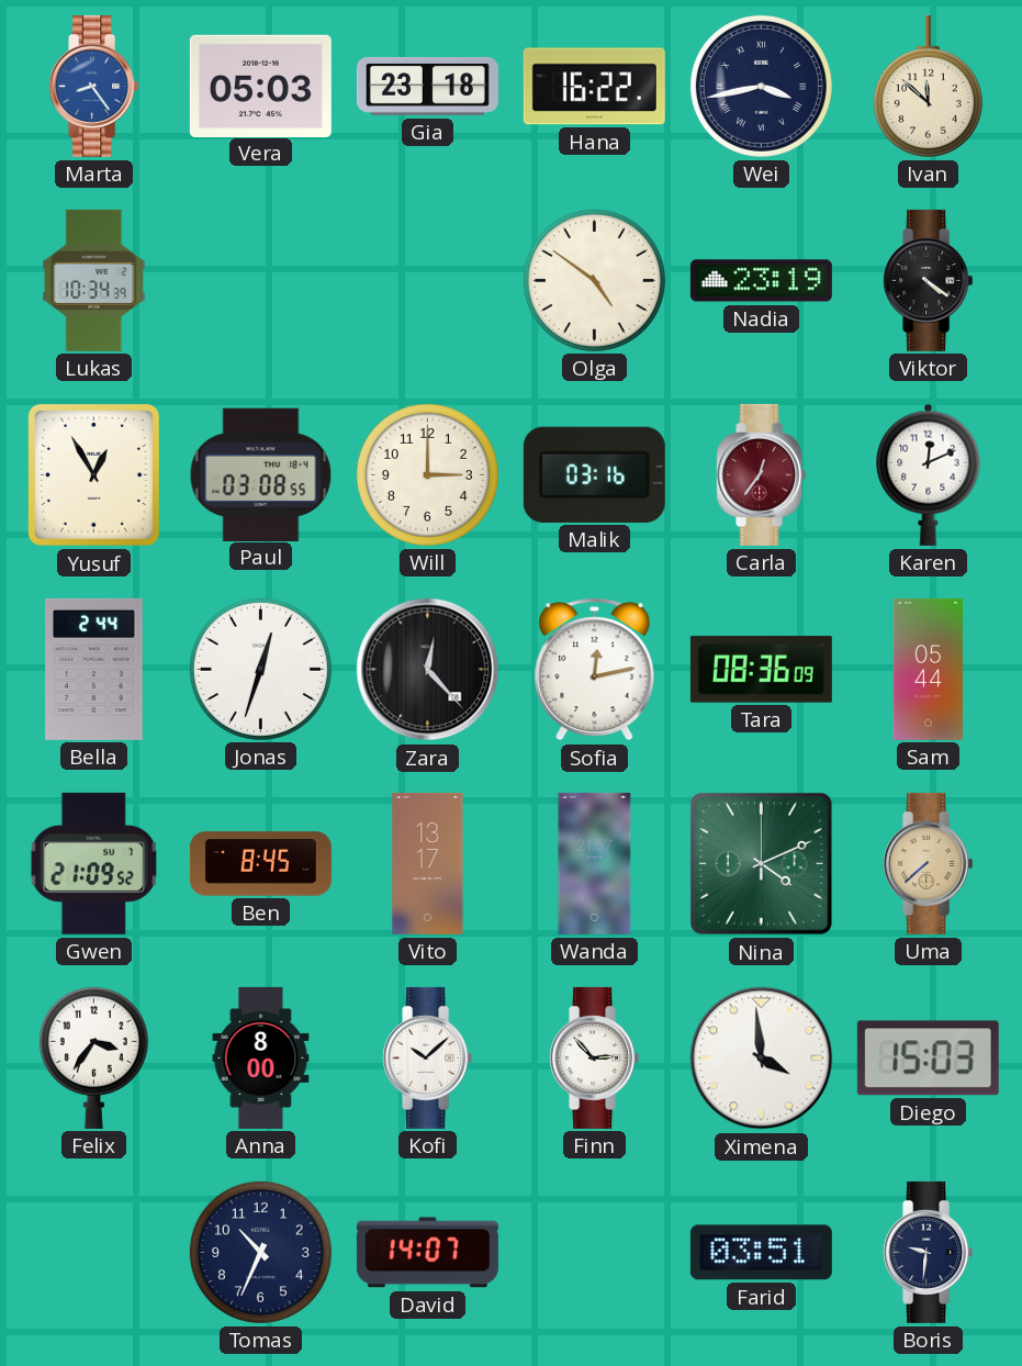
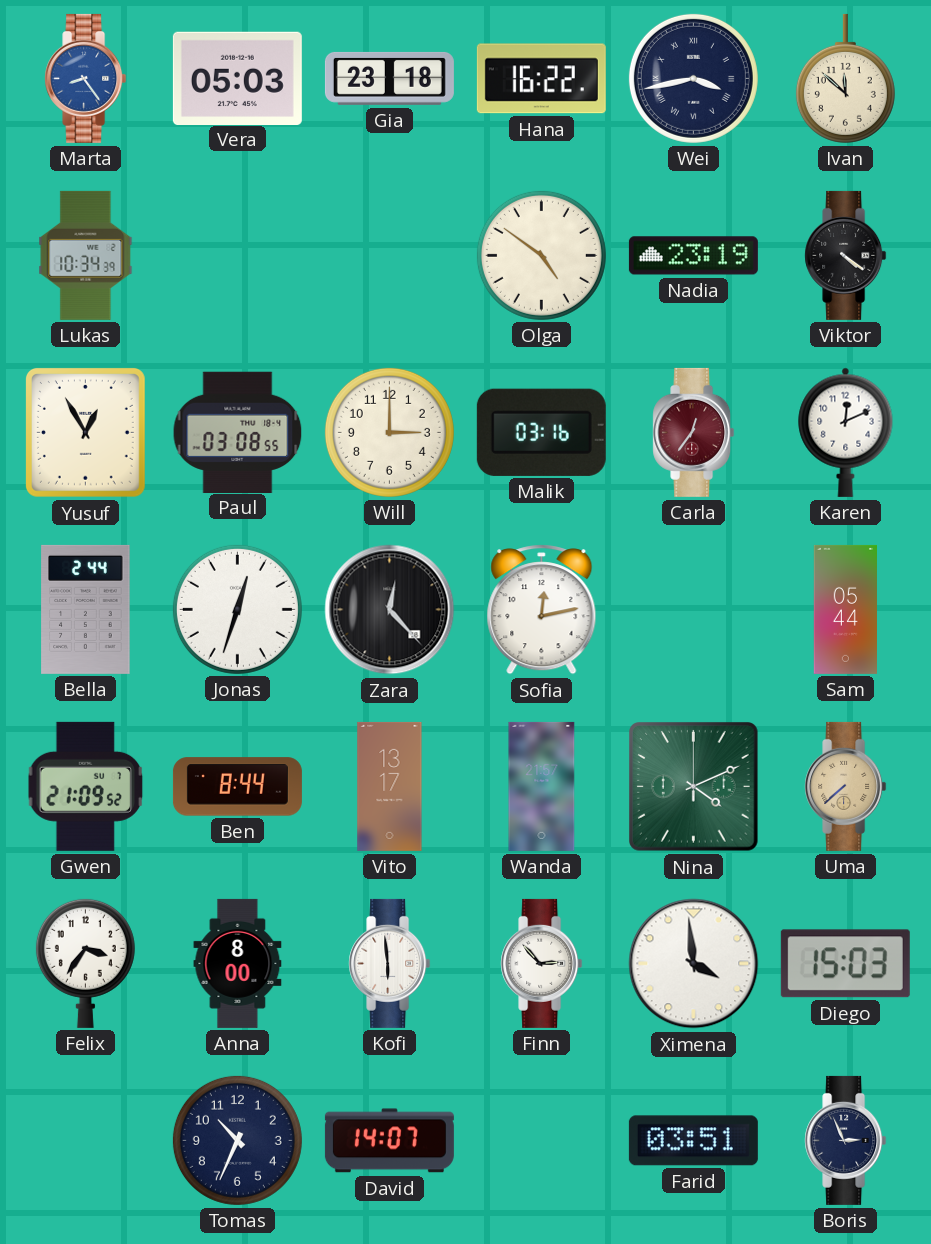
Tara: 08:36 -> none
Ben: 8:45 -> 8:44
Kofi: 10:08 -> 5:59
Boris: 9:31 -> 2:56
